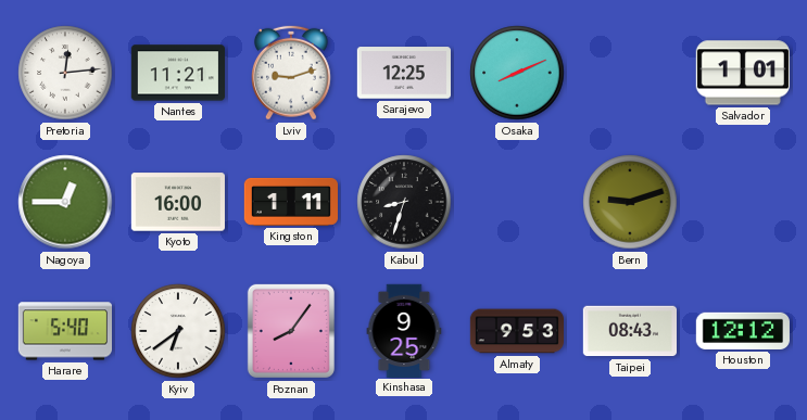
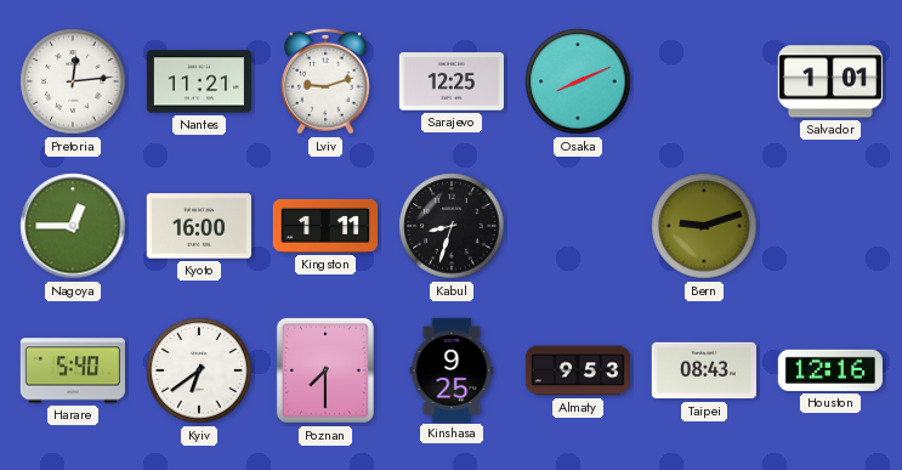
Poznan: 8:06 -> 7:30
Houston: 12:12 -> 12:16
